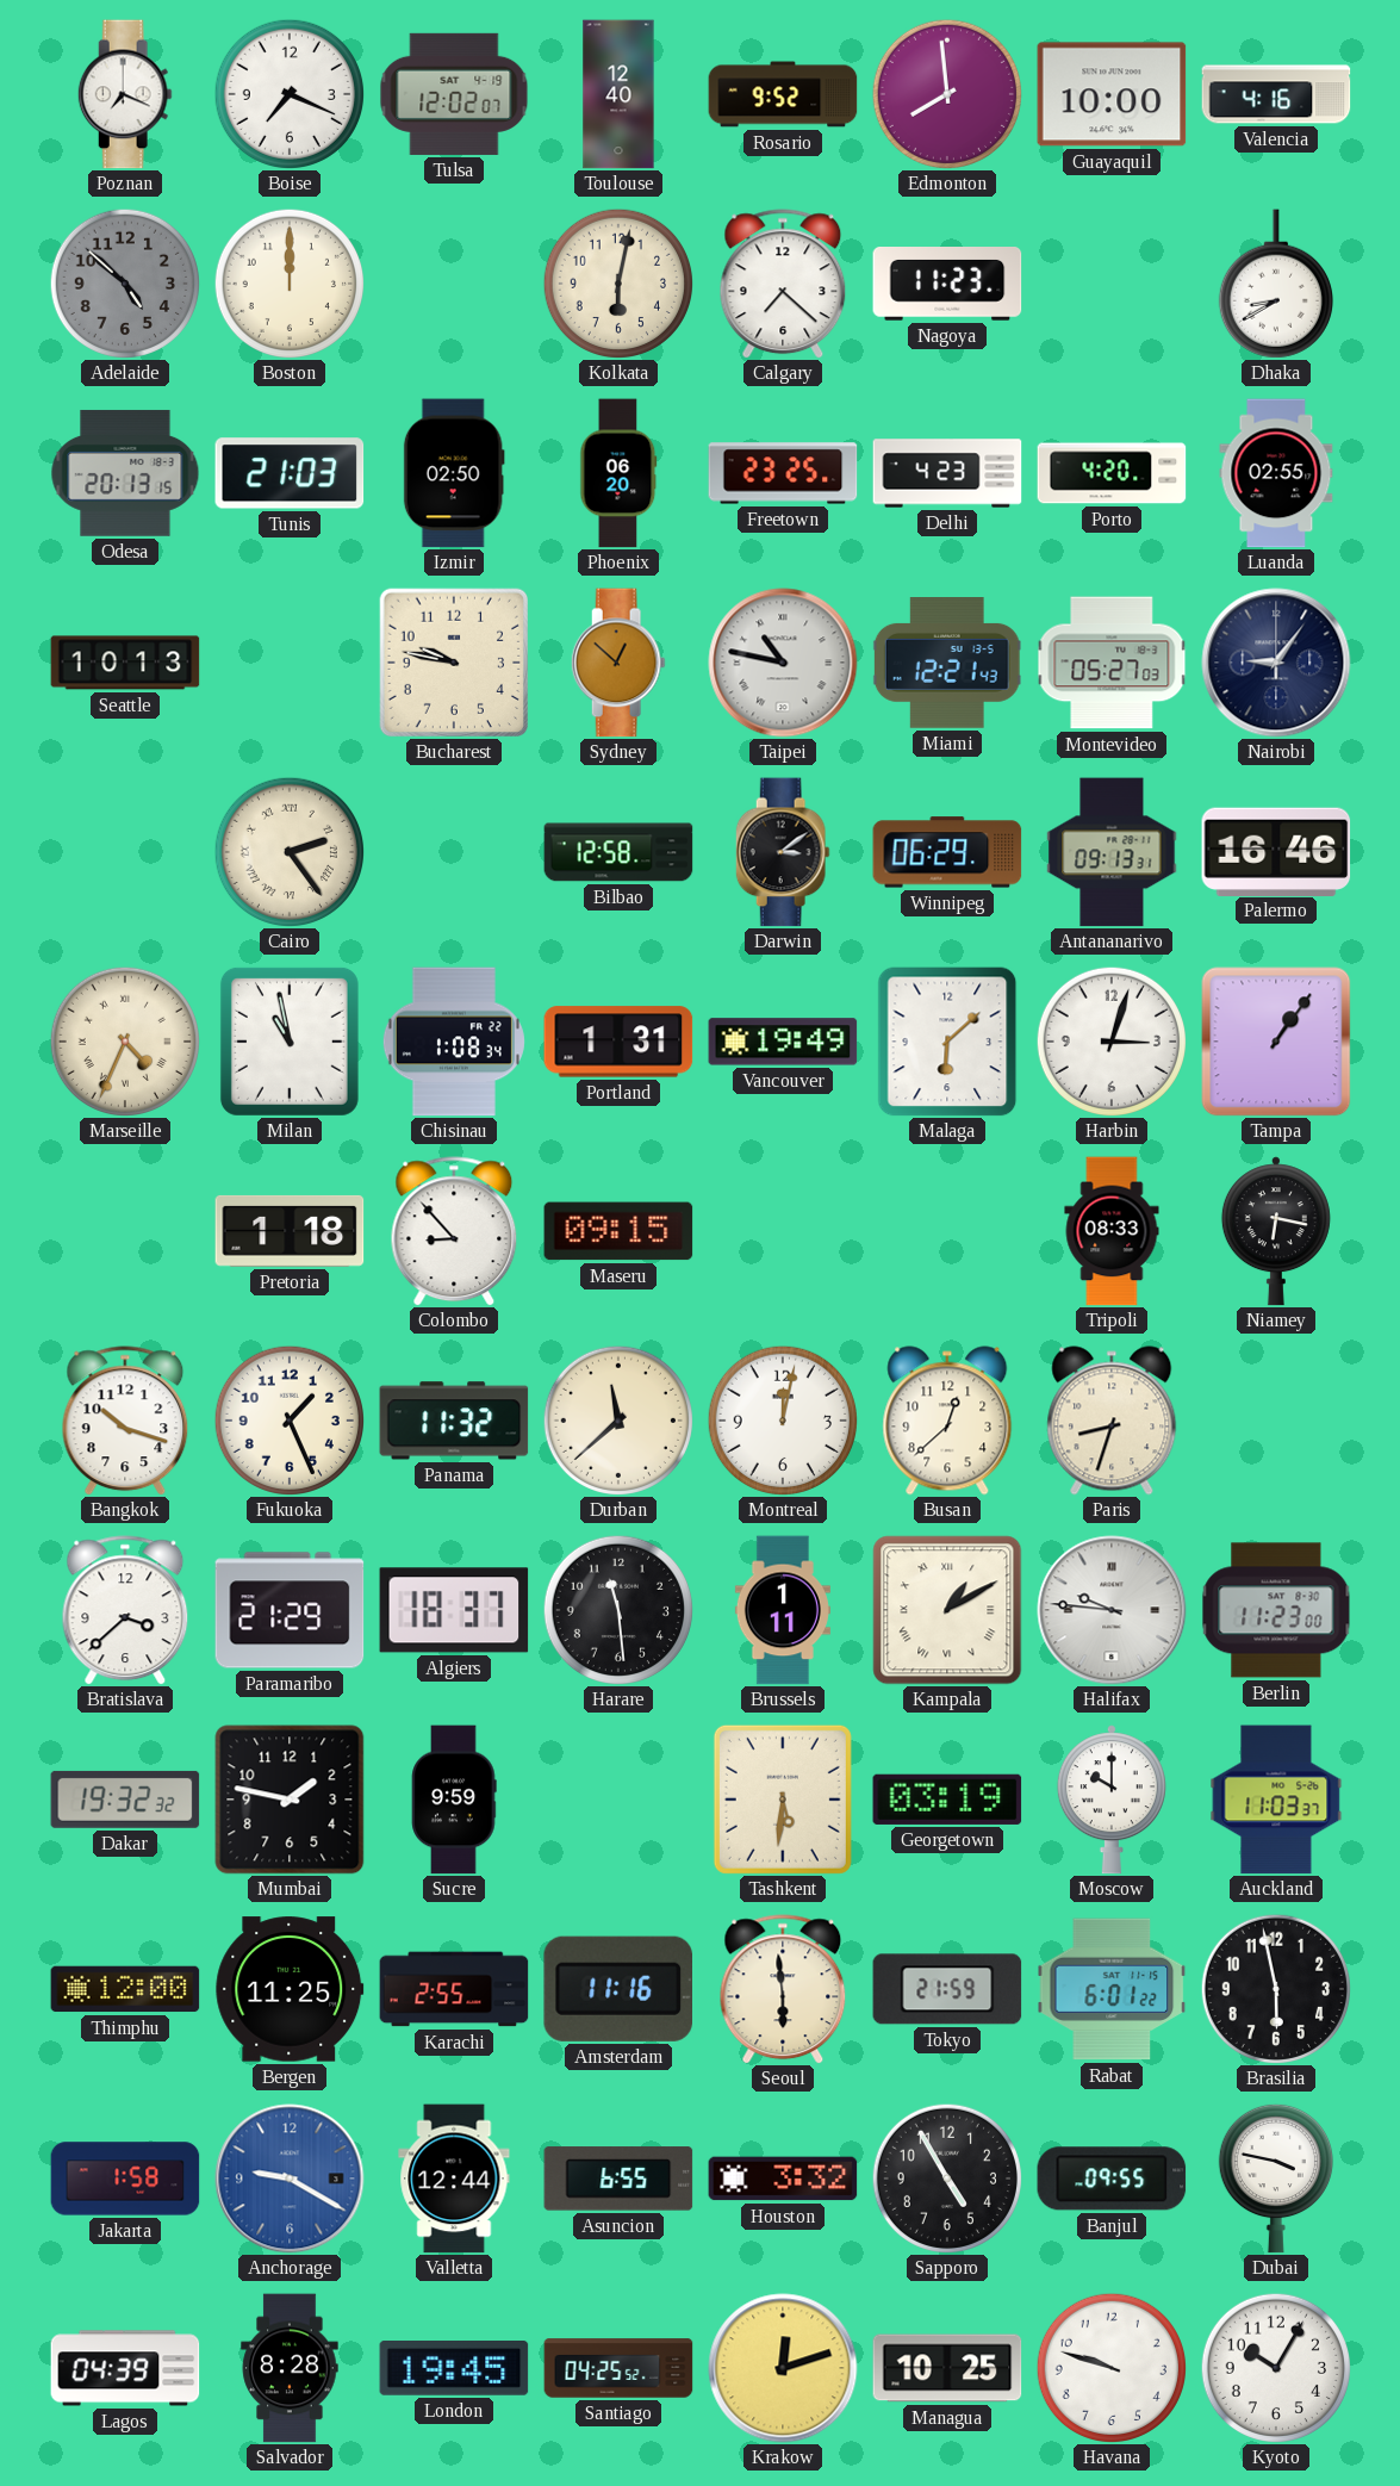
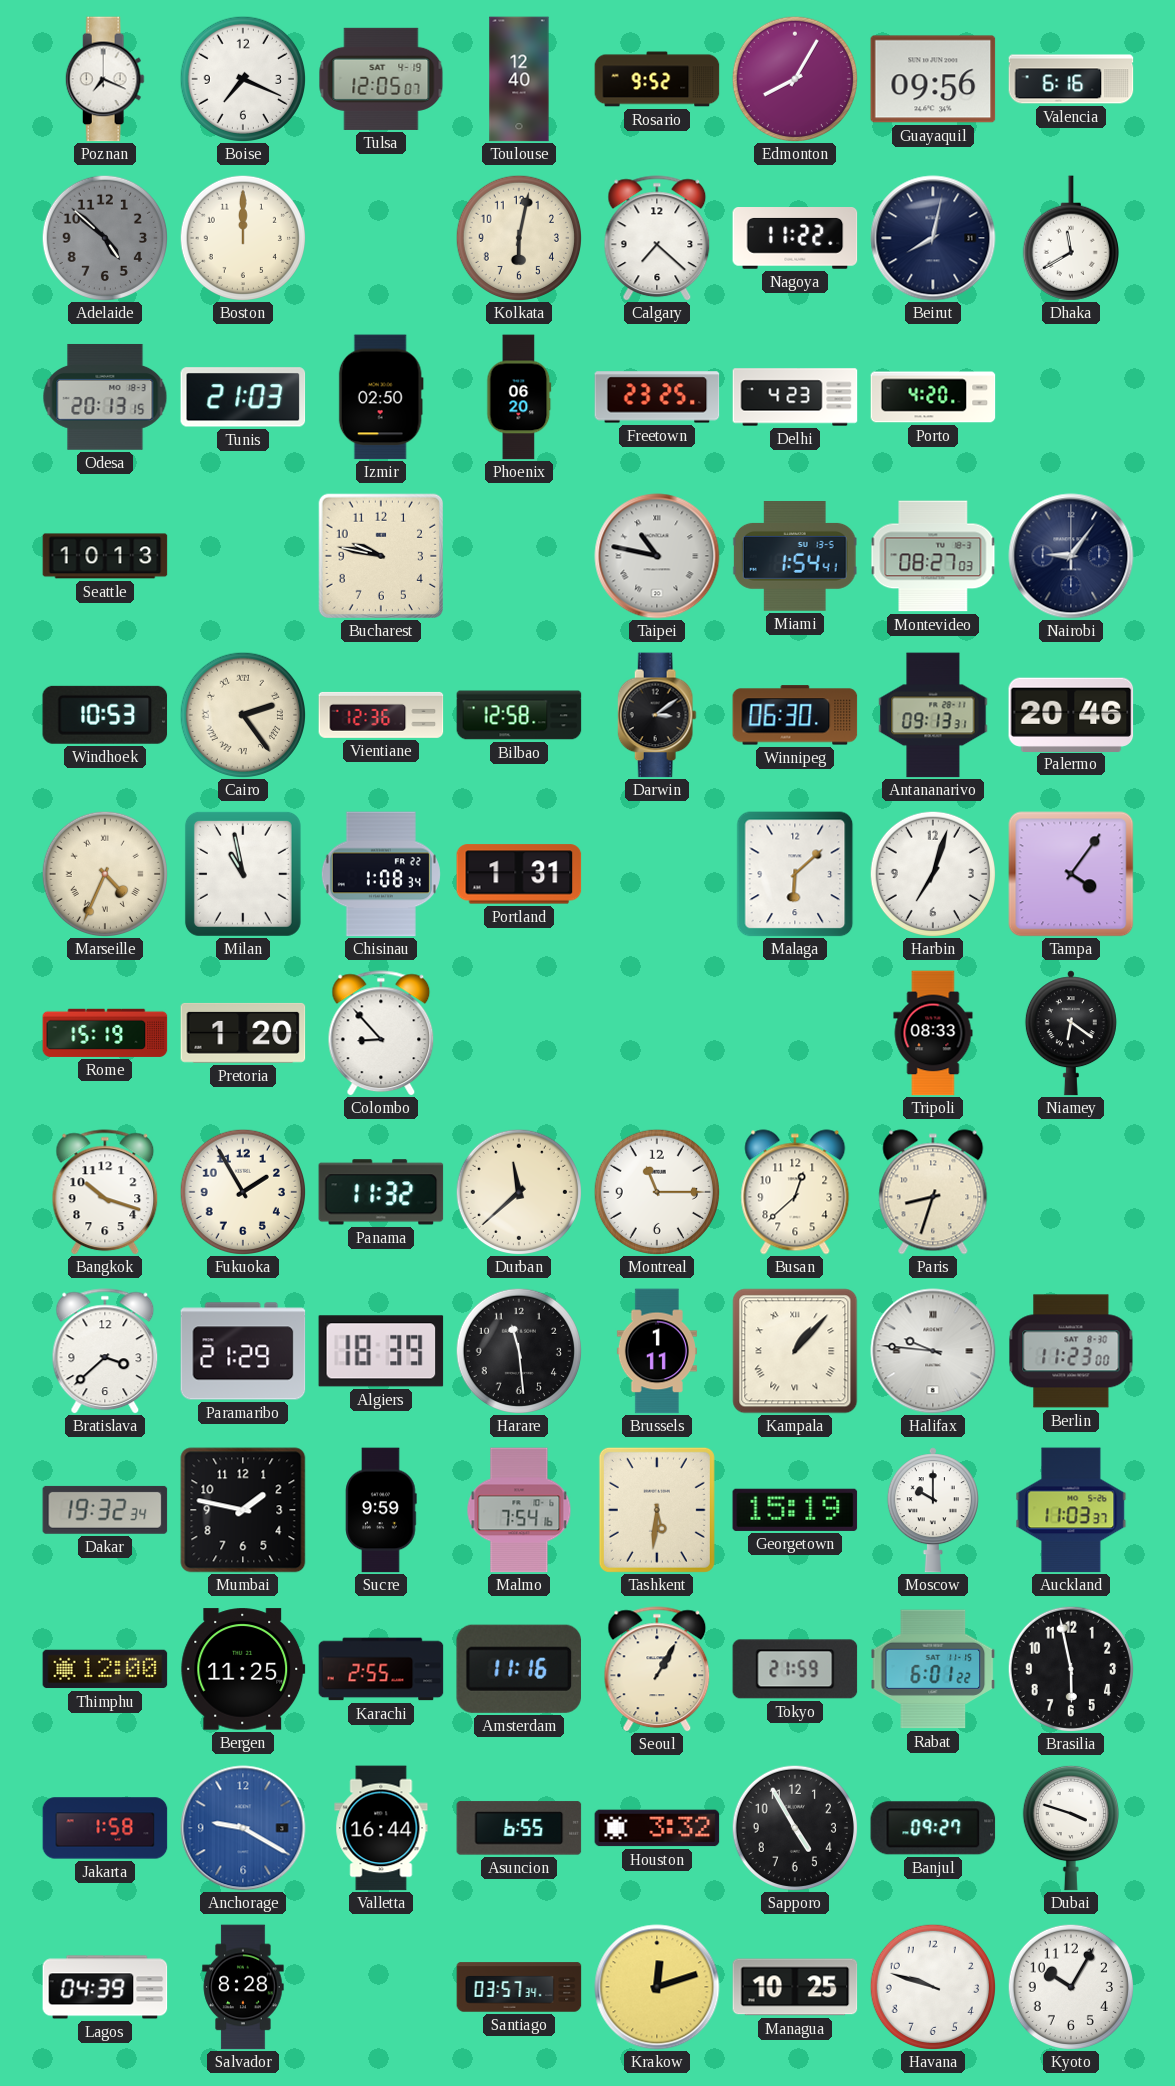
Tulsa: 12:02 -> 12:05
Edmonton: 7:59 -> 8:05
Guayaquil: 10:00 -> 09:56
Valencia: 4:16 -> 6:16
Nagoya: 11:23 -> 11:22
Beirut: none -> 8:02
Dhaka: 8:40 -> 11:40
Luanda: 02:55 -> none
Sydney: 12:52 -> none
Miami: 12:21 -> 1:54
Montevideo: 05:27 -> 08:27
Windhoek: none -> 10:53
Vientiane: none -> 12:36
Winnipeg: 06:29 -> 06:30
Palermo: 16:46 -> 20:46
Vancouver: 19:49 -> none
Harbin: 3:03 -> 7:03
Tampa: 1:06 -> 4:06
Rome: none -> 15:19
Pretoria: 1:18 -> 1:20
Maseru: 09:15 -> none
Niamey: 6:17 -> 6:21
Fukuoka: 1:26 -> 1:55
Montreal: 12:02 -> 11:15
Algiers: 18:37 -> 18:39
Kampala: 1:10 -> 1:07
Dakar: 19:32:32 -> 19:32:34
Malmo: none -> 7:54
Georgetown: 03:19 -> 15:19
Seoul: 5:59 -> 1:05
Valletta: 12:44 -> 16:44
Banjul: 09:55 -> 09:27
Dubai: 3:47 -> 3:48
London: 19:45 -> none
Santiago: 04:25 -> 03:57
